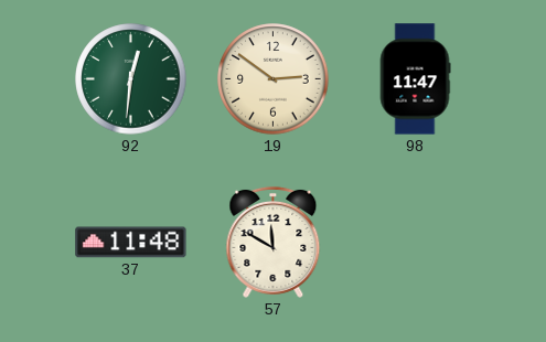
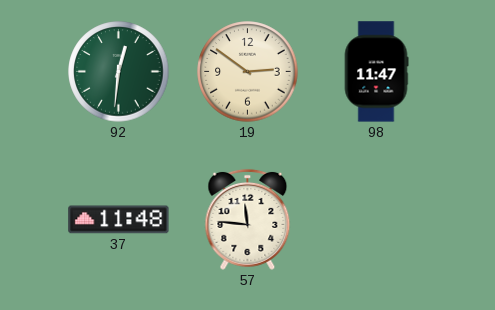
57: 11:50 -> 11:46
